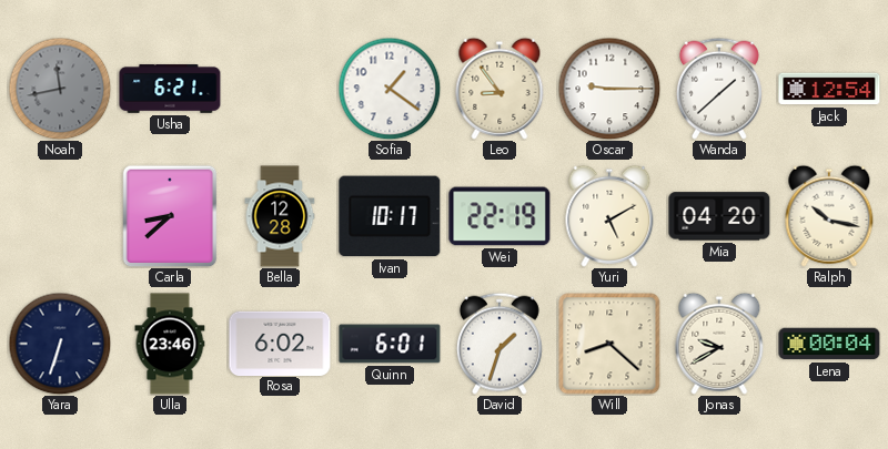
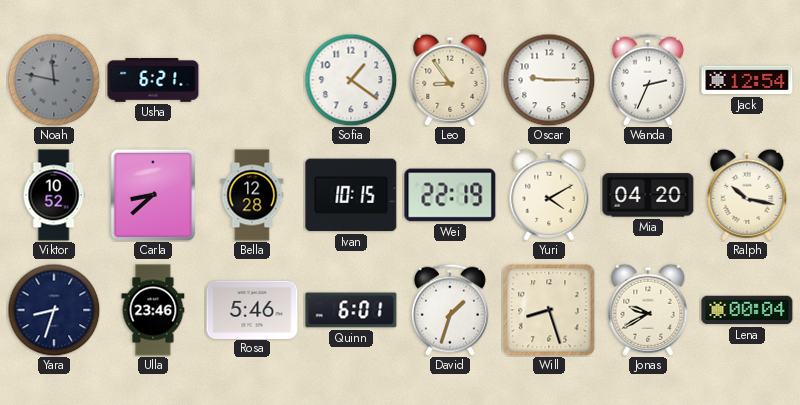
Noah: 11:43 -> 11:47
Wanda: 1:38 -> 2:34
Viktor: none -> 10:52
Ivan: 10:17 -> 10:15
Yuri: 5:10 -> 4:10
Yara: 6:33 -> 8:33
Rosa: 6:02 -> 5:46
Will: 8:22 -> 8:27
